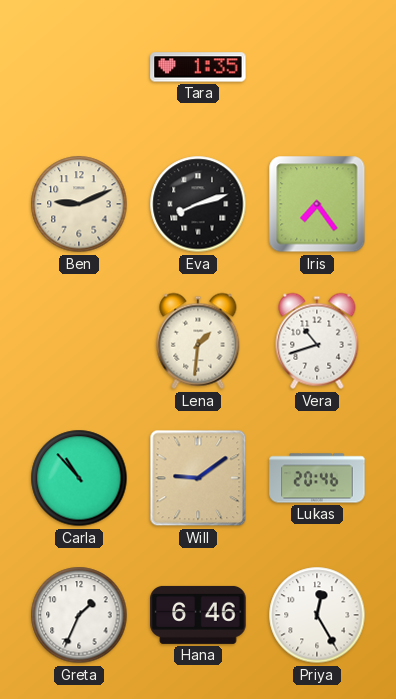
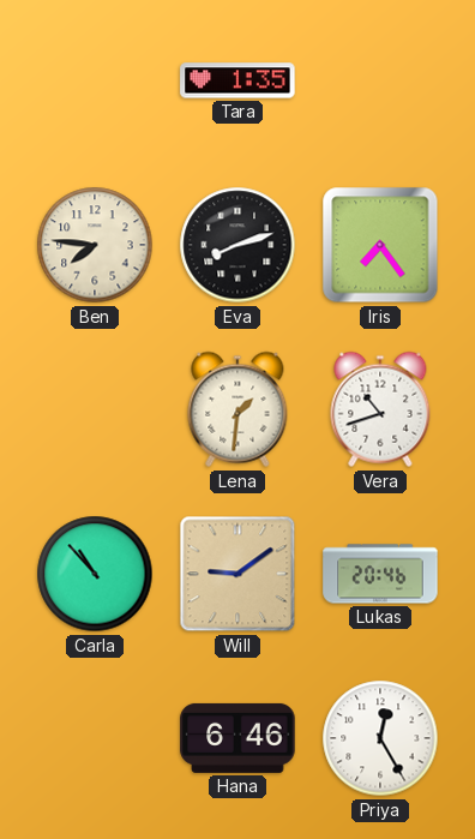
Ben: 9:11 -> 7:46
Greta: 1:34 -> none
